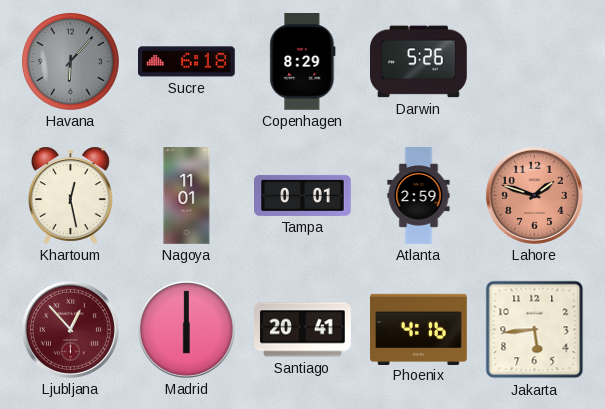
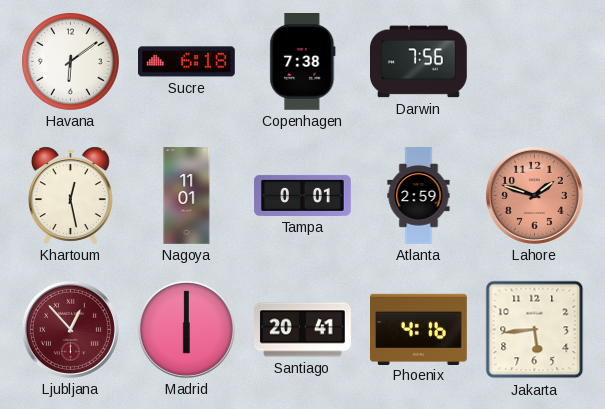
Havana: 6:07 -> 6:09
Havana dial: grey -> white
Copenhagen: 8:29 -> 7:38
Darwin: 5:26 -> 7:56
